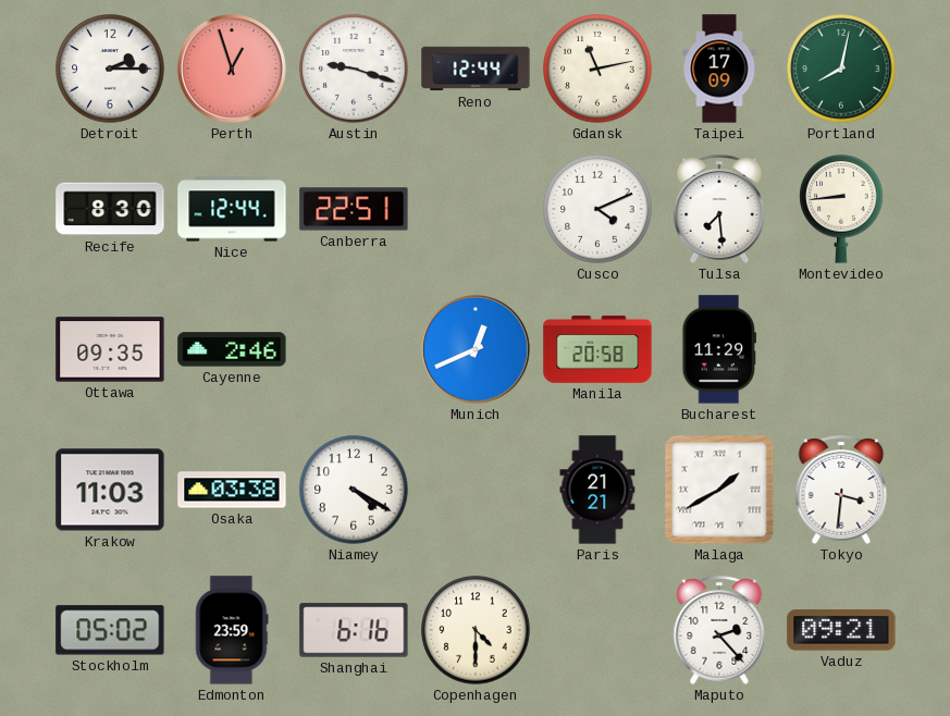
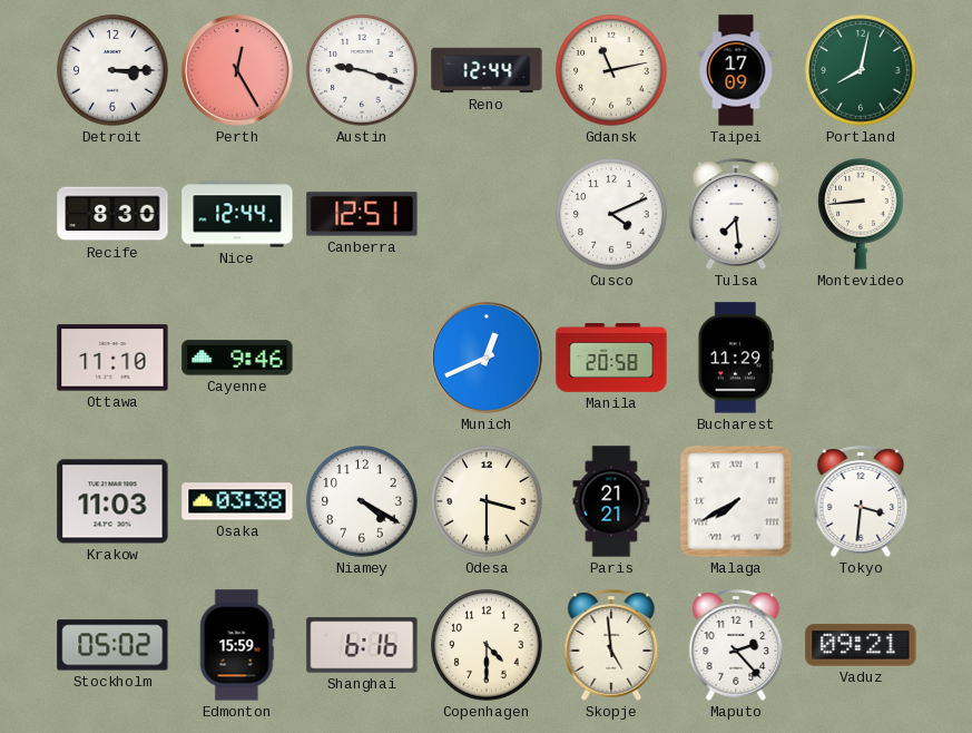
Detroit: 2:15 -> 3:15
Perth: 12:57 -> 12:25
Canberra: 22:51 -> 12:51
Ottawa: 09:35 -> 11:10
Cayenne: 2:46 -> 9:46
Odesa: none -> 3:30
Malaga: 1:40 -> 7:40
Edmonton: 23:59 -> 15:59
Skopje: none -> 4:59
